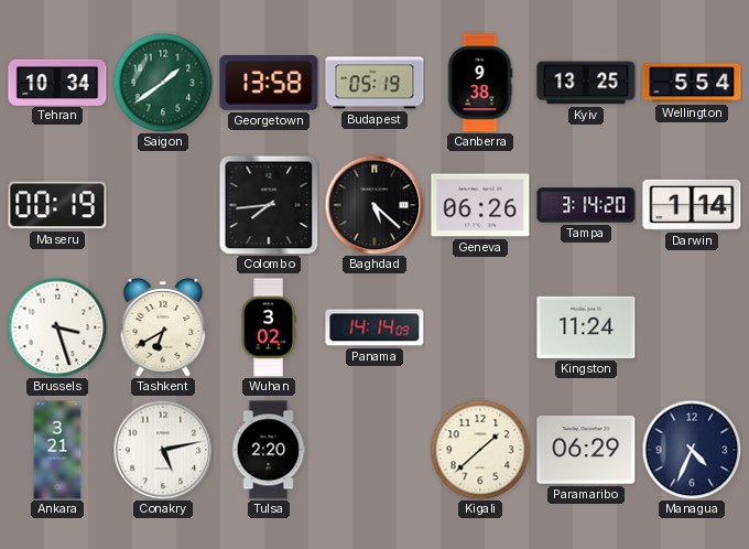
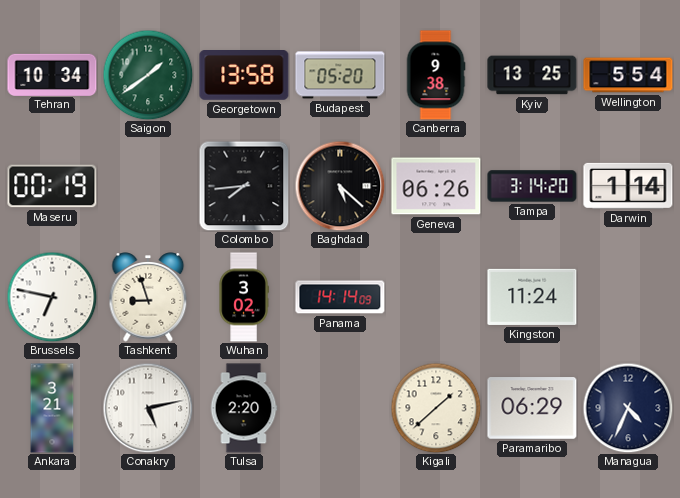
Budapest: 05:19 -> 05:20
Brussels: 3:27 -> 6:47
Tashkent: 6:40 -> 8:57
